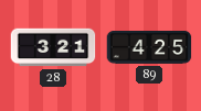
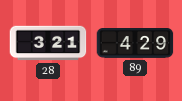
89: 4:25 -> 4:29
